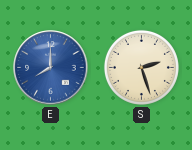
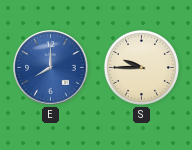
S: 2:27 -> 9:45
